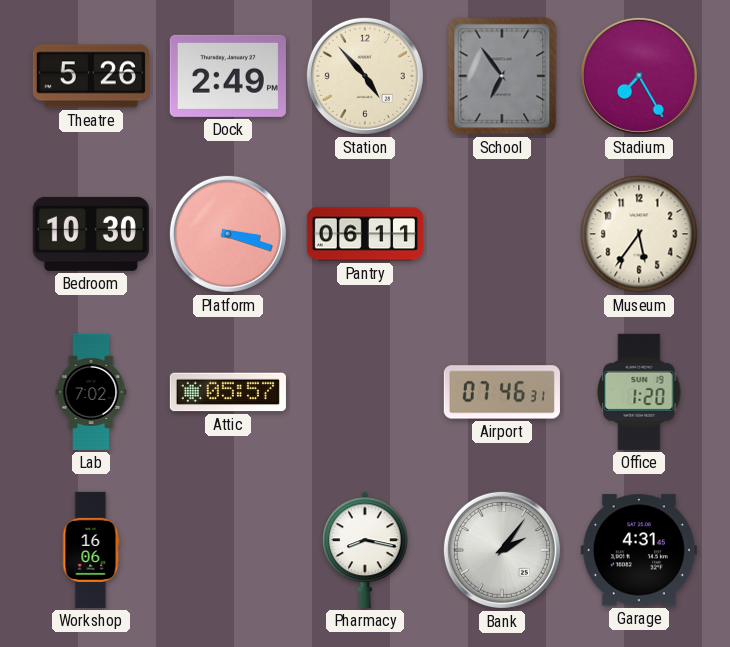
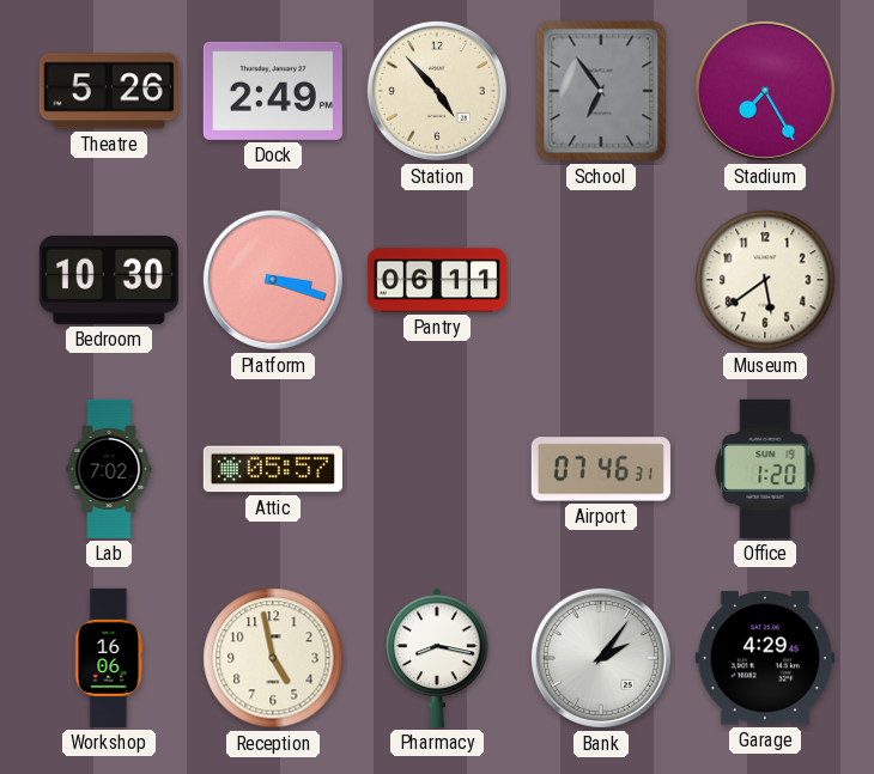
Museum: 5:36 -> 5:39
Reception: none -> 4:58
Garage: 4:31 -> 4:29
